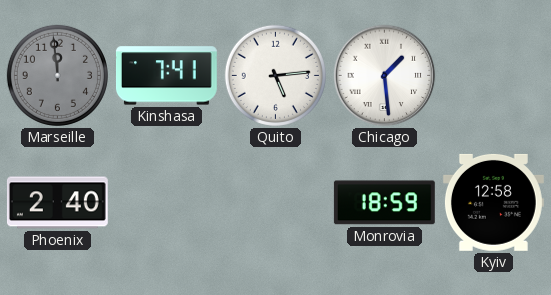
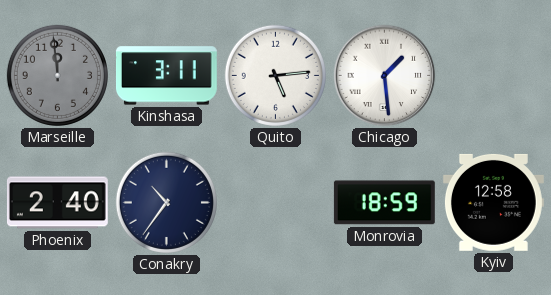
Kinshasa: 7:41 -> 3:11
Conakry: none -> 10:36
